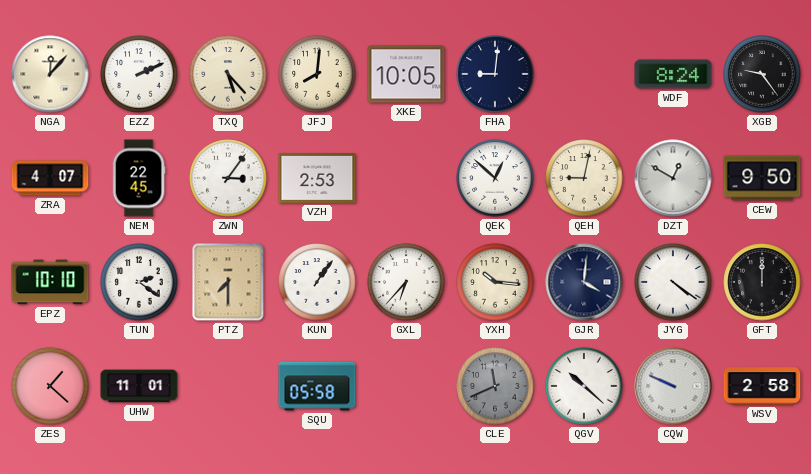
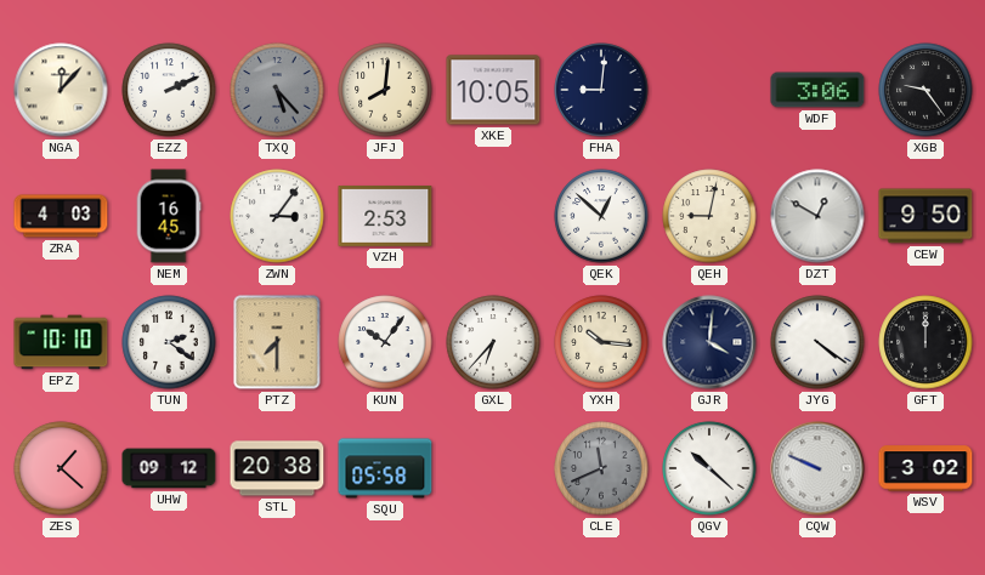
TXQ dial: cream -> grey
WDF: 8:24 -> 3:06
ZRA: 4:07 -> 4:03
NEM: 22:45 -> 16:45
KUN: 1:06 -> 10:06
UHW: 11:01 -> 09:12
STL: none -> 20:38
WSV: 2:58 -> 3:02
